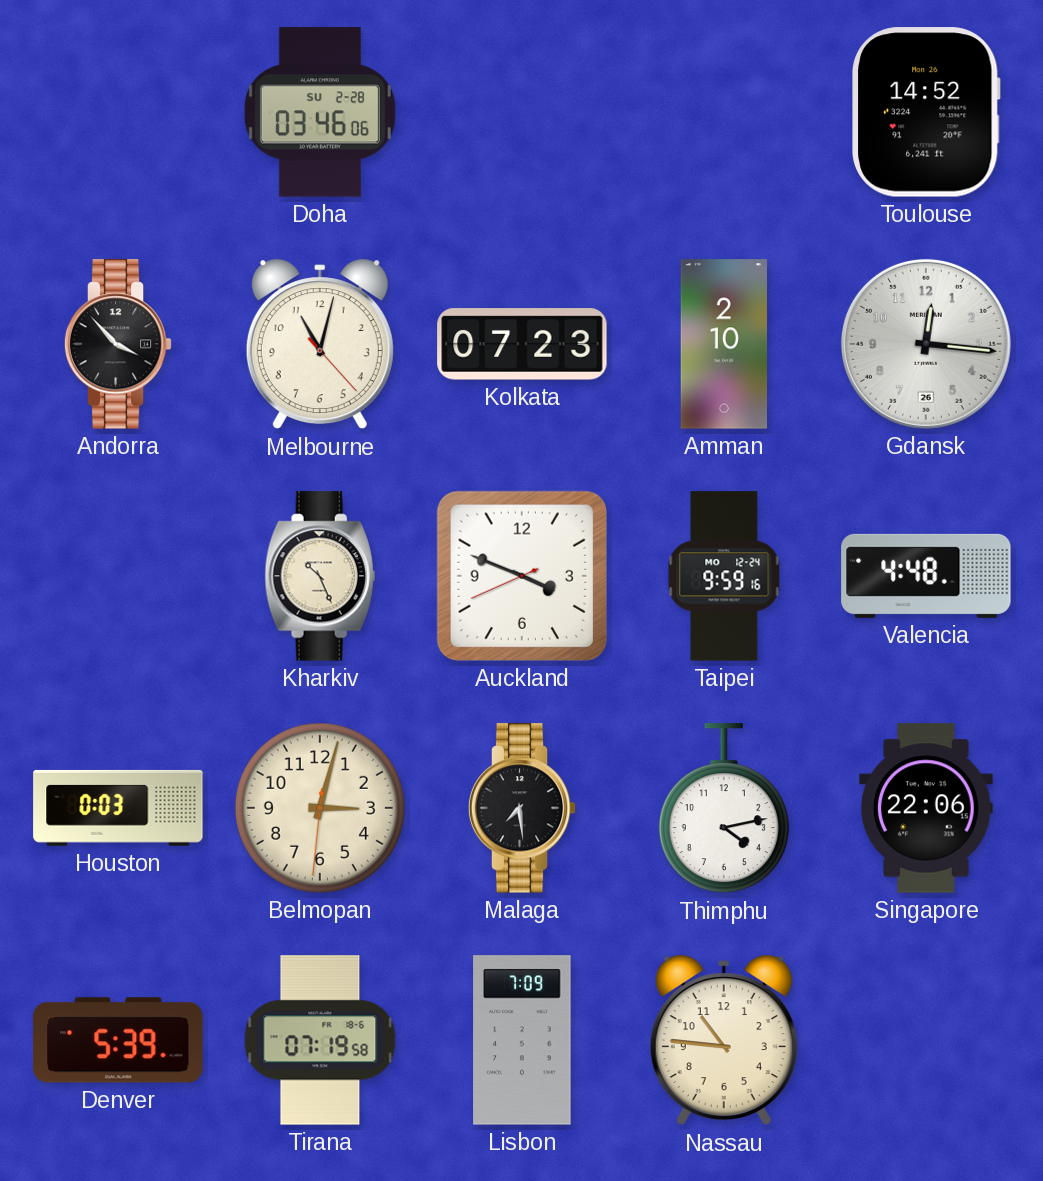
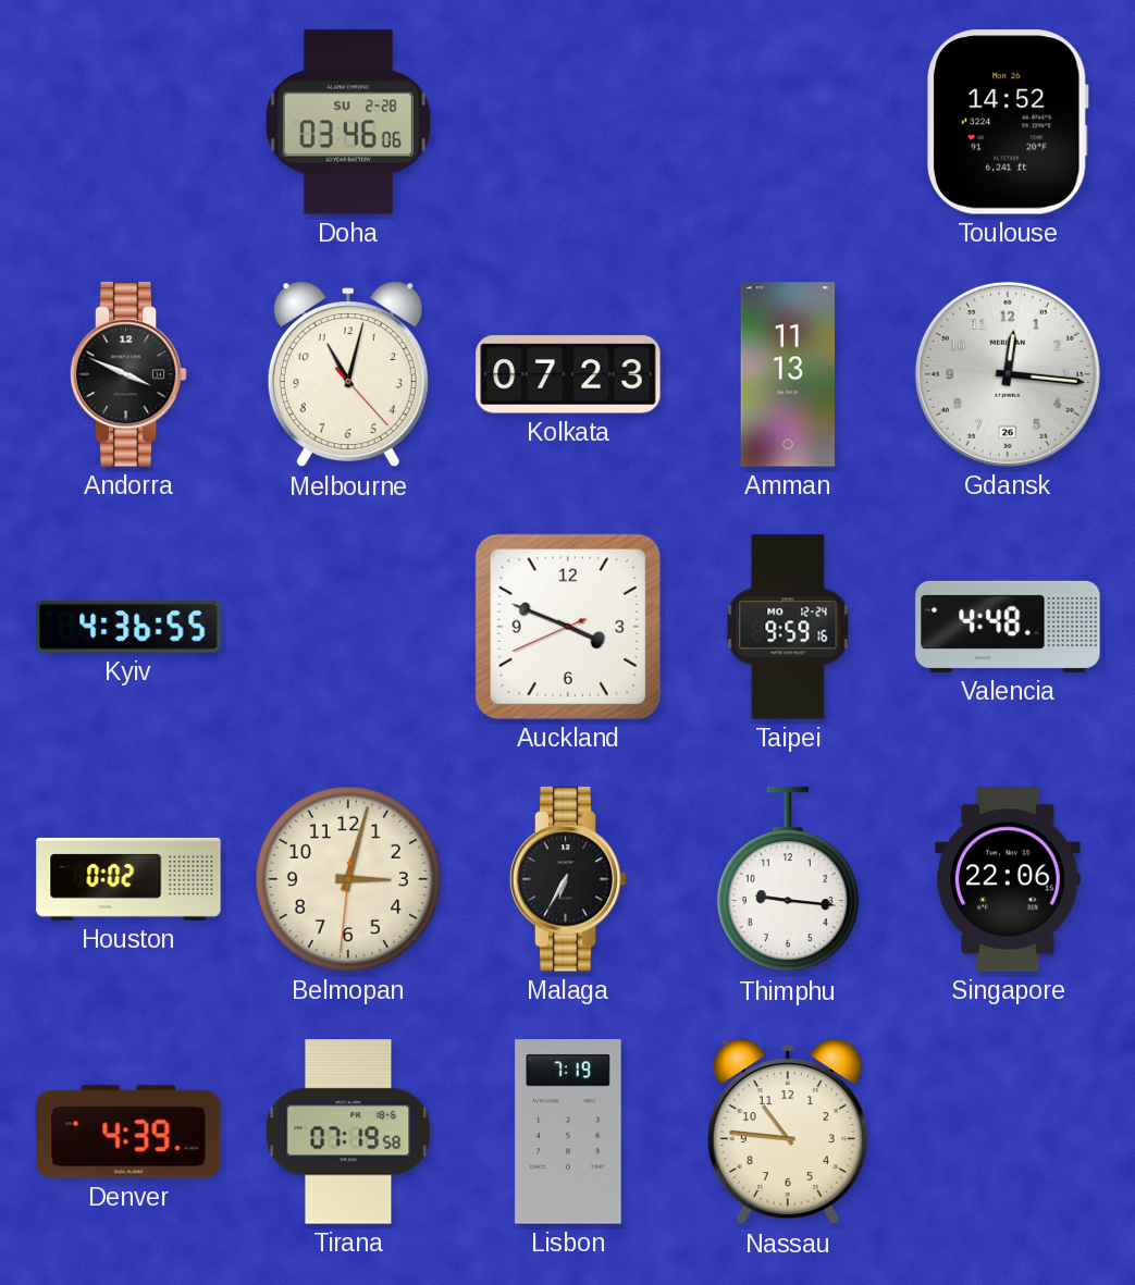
Andorra: 3:53 -> 3:49
Amman: 2:10 -> 11:13
Kyiv: none -> 4:36
Kharkiv: 10:26 -> none
Houston: 0:03 -> 0:02
Malaga: 7:29 -> 6:35
Thimphu: 4:13 -> 9:16
Denver: 5:39 -> 4:39
Lisbon: 7:09 -> 7:19
